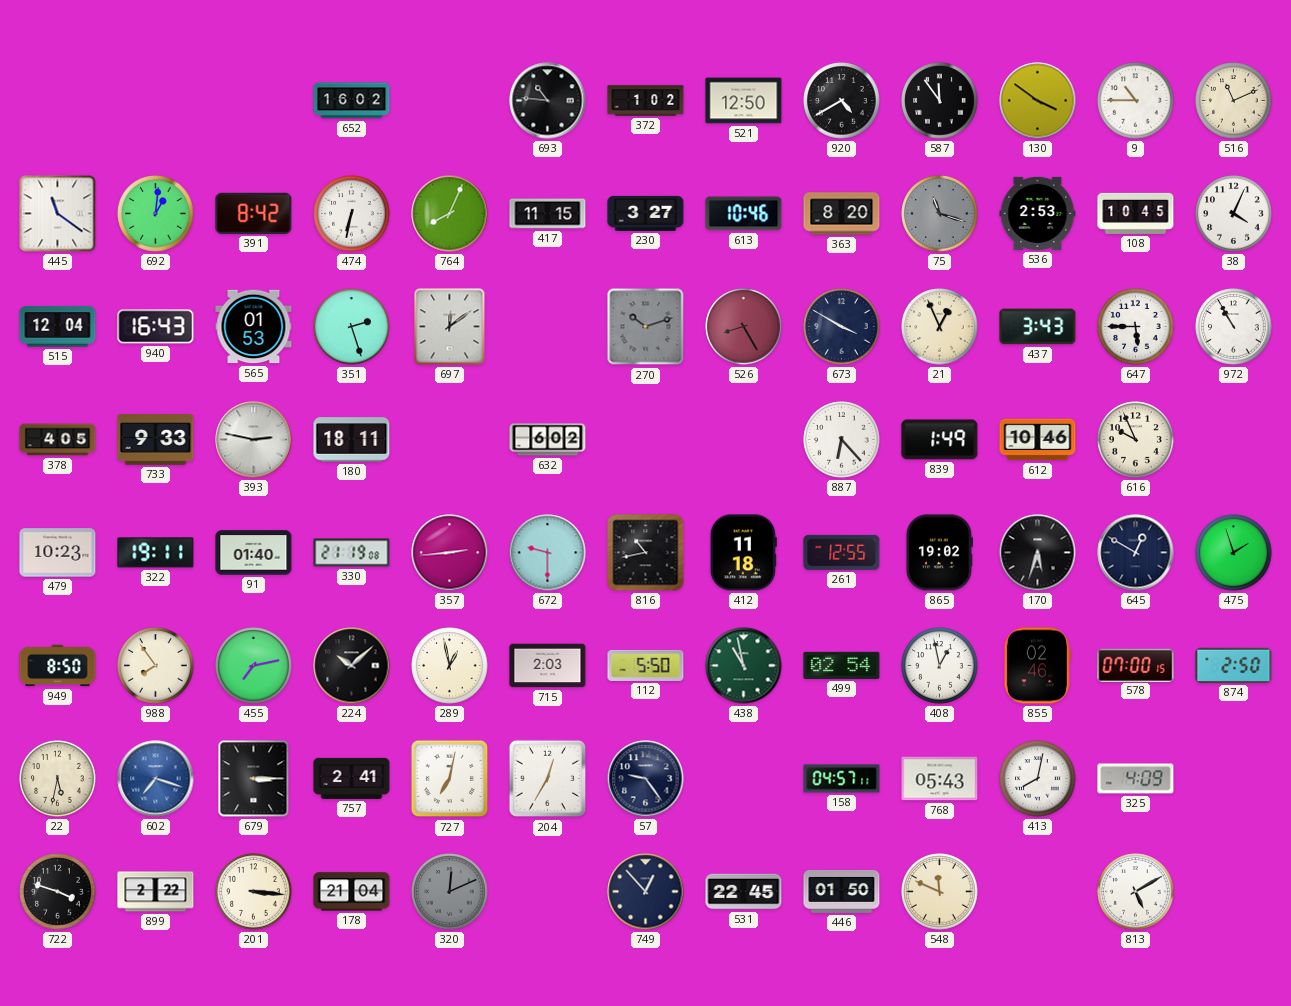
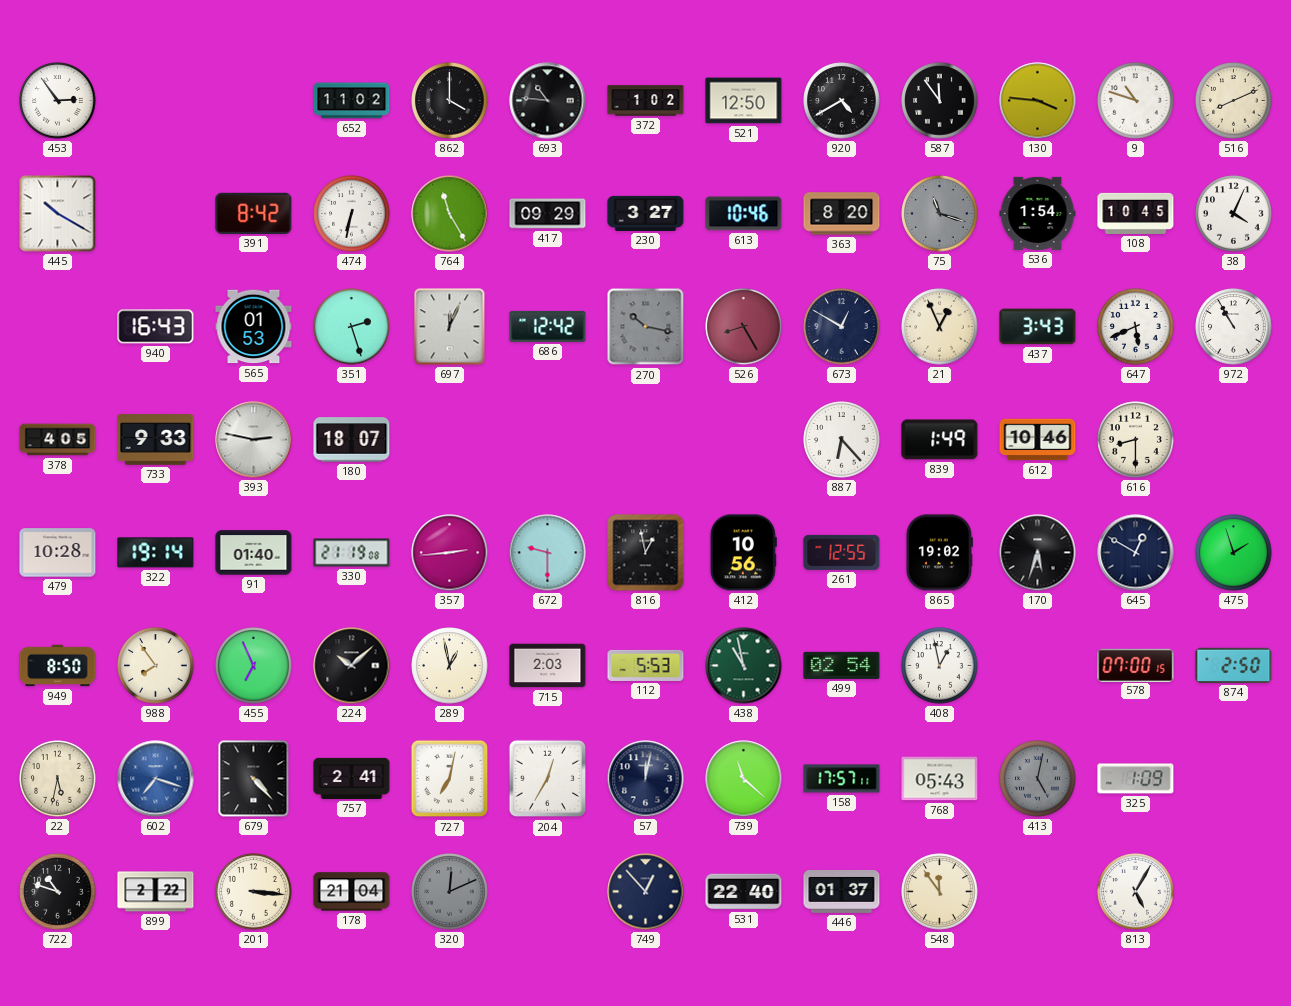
453: none -> 2:54
652: 16:02 -> 11:02
862: none -> 4:00
130: 3:51 -> 3:46
9: 10:45 -> 10:48
516: 11:11 -> 8:11
445: 11:21 -> 10:20
692: 1:01 -> none
764: 8:04 -> 11:25
417: 11:15 -> 09:29
536: 2:53 -> 1:54
515: 12:04 -> none
697: 12:09 -> 12:04
686: none -> 12:42
270: 10:12 -> 10:17
673: 3:50 -> 12:50
647: 5:45 -> 5:41
180: 18:11 -> 18:07
632: 6:02 -> none
616: 9:56 -> 8:30
479: 10:23 -> 10:28
322: 19:11 -> 19:14
816: 10:43 -> 12:58
412: 11:18 -> 10:56
455: 7:13 -> 6:56
112: 5:50 -> 5:53
855: 02:46 -> none
679: 3:15 -> 4:23
57: 9:24 -> 12:02
739: none -> 11:22
158: 04:57 -> 17:57
413: 8:02 -> 5:02
413 dial: white -> grey
325: 4:09 -> 1:09
722: 3:48 -> 10:48
531: 22:45 -> 22:40
446: 01:50 -> 01:37
548: 11:49 -> 11:54
813: 5:10 -> 5:05
